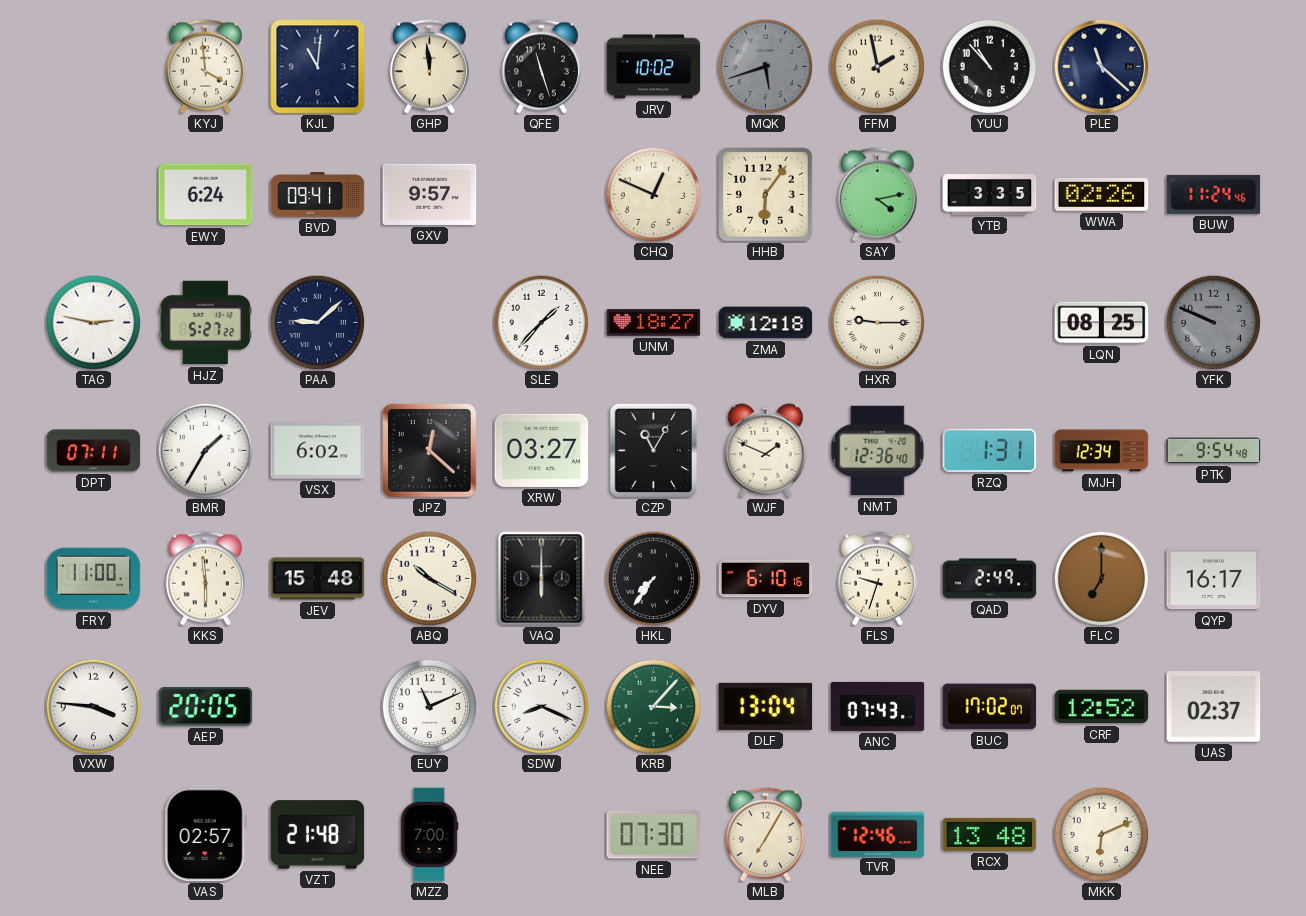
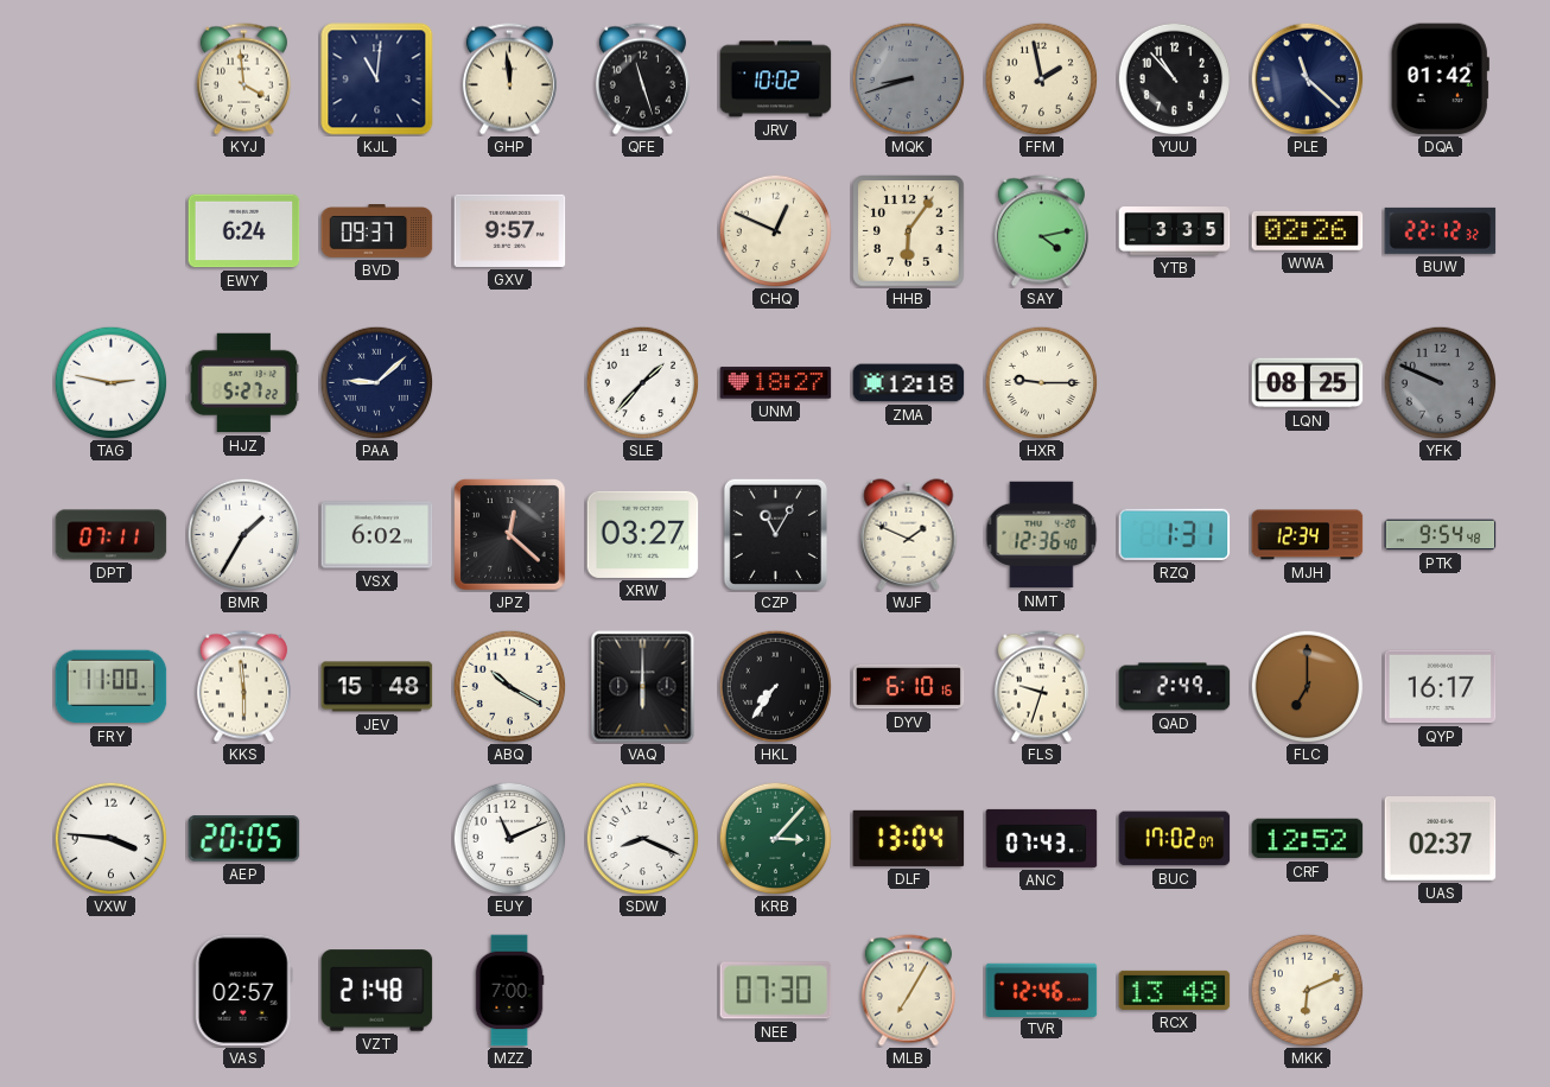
MQK: 5:42 -> 8:42
DQA: none -> 01:42
BVD: 09:41 -> 09:37
BUW: 11:24 -> 22:12
